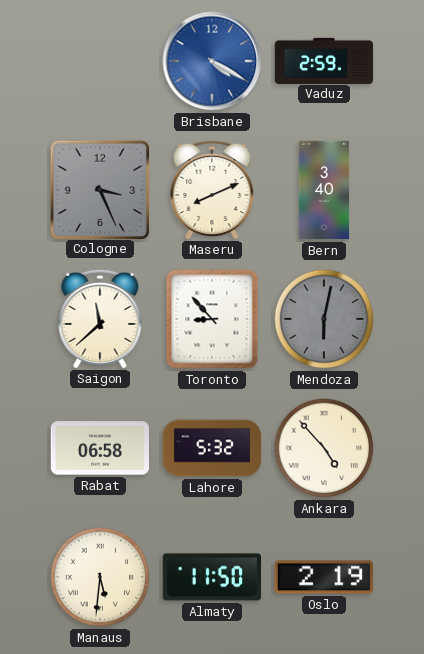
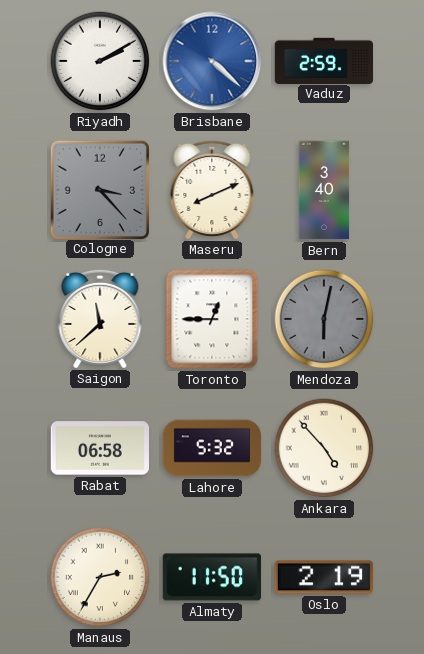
Riyadh: none -> 2:10
Brisbane: 4:20 -> 4:22
Cologne: 3:26 -> 3:23
Toronto: 8:53 -> 12:45
Manaus: 5:31 -> 2:35
